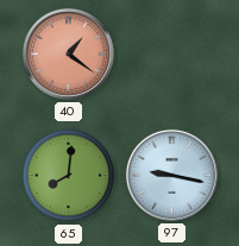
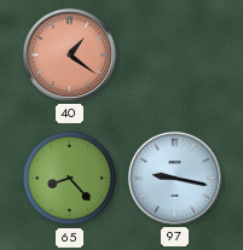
65: 8:01 -> 8:23
